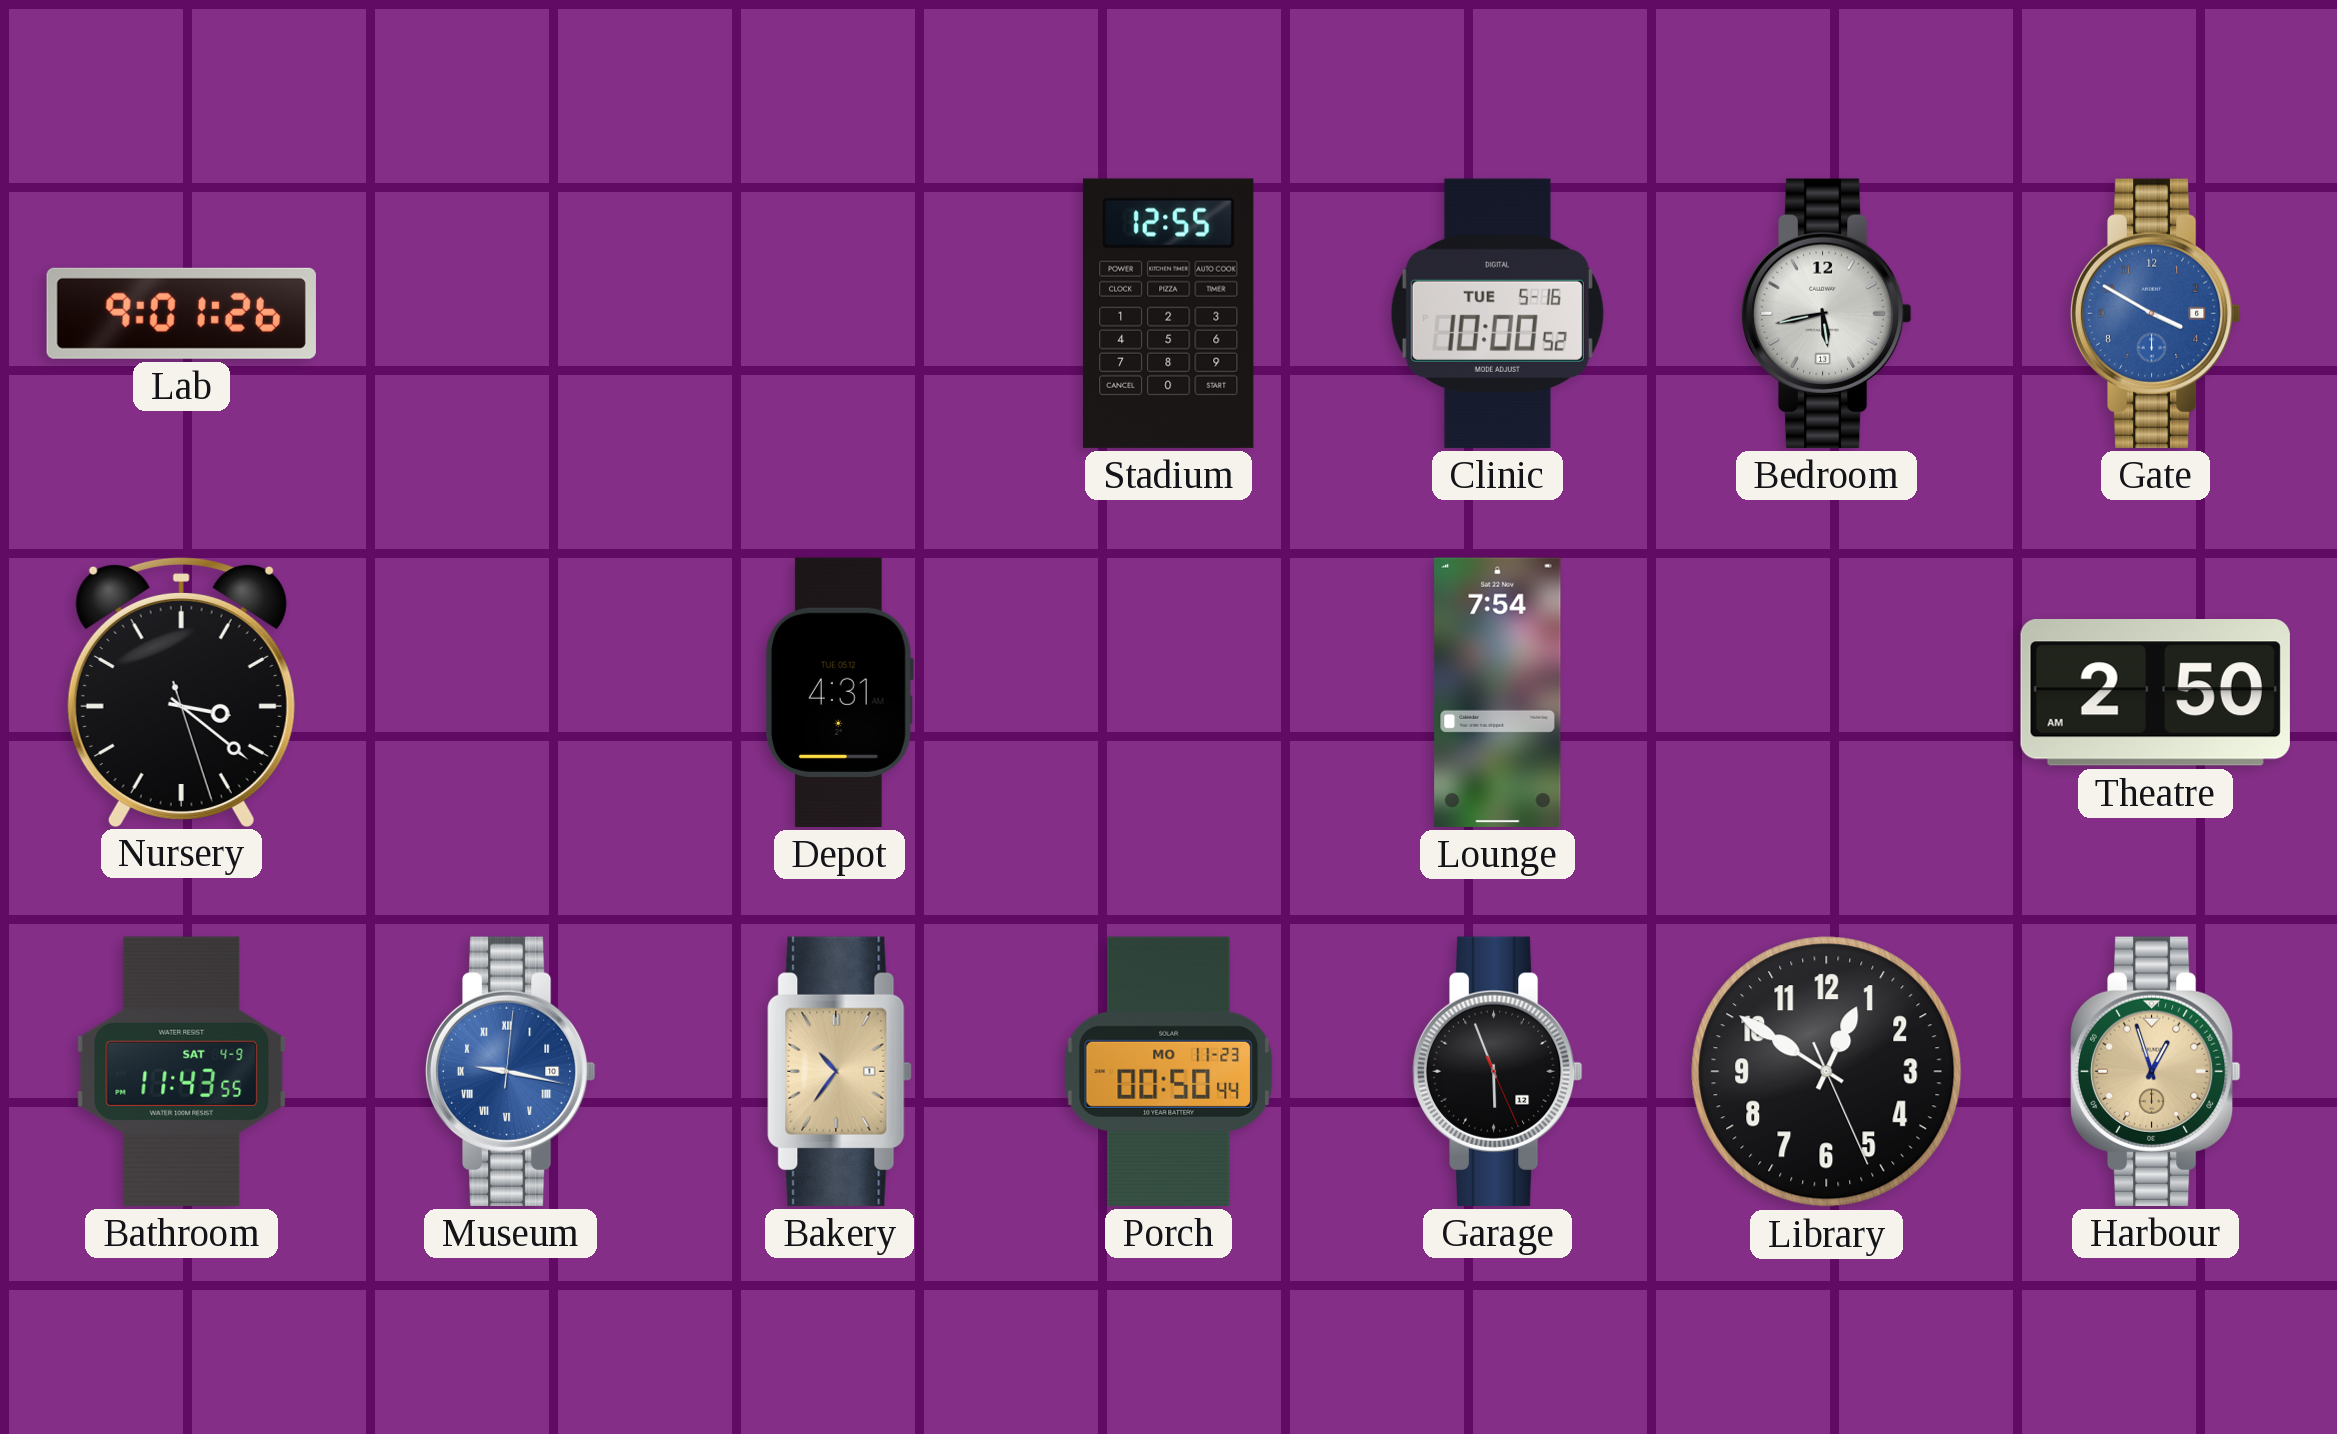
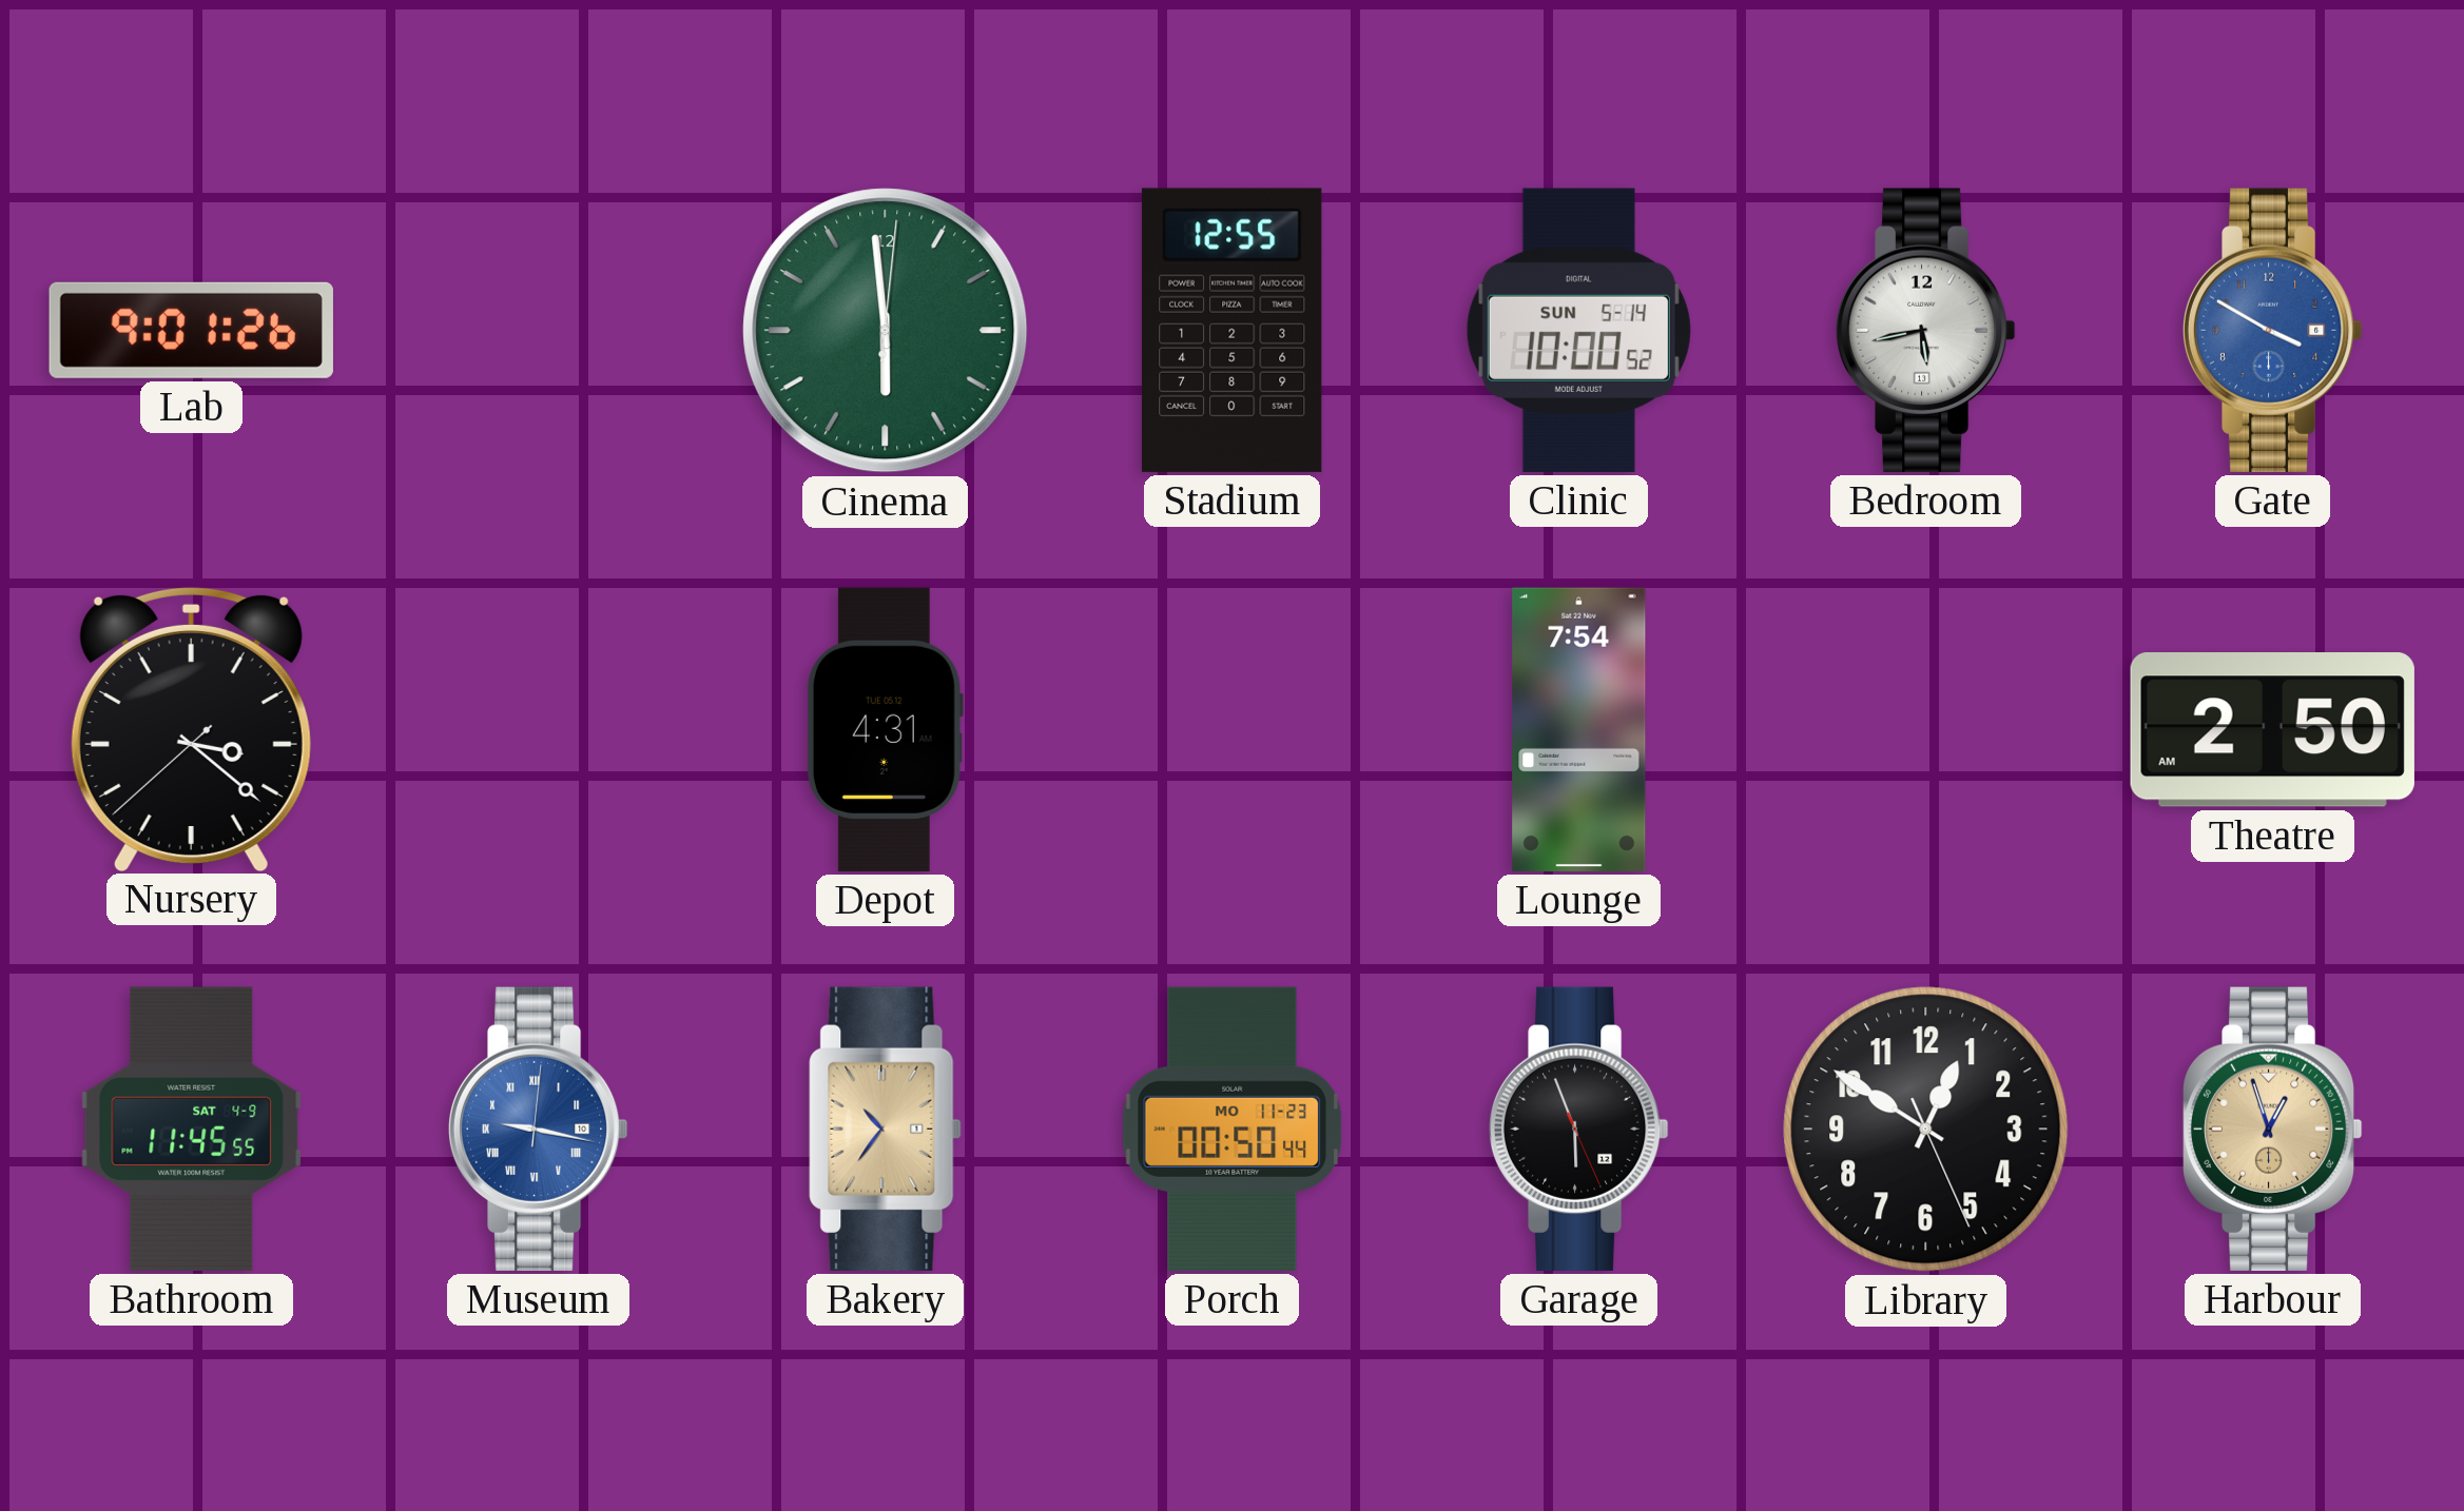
Cinema: none -> 5:59
Clinic date: TUE 5-16 -> SUN 5-14
Nursery: 3:21:27 -> 3:21:38
Bathroom: 11:43 -> 11:45
